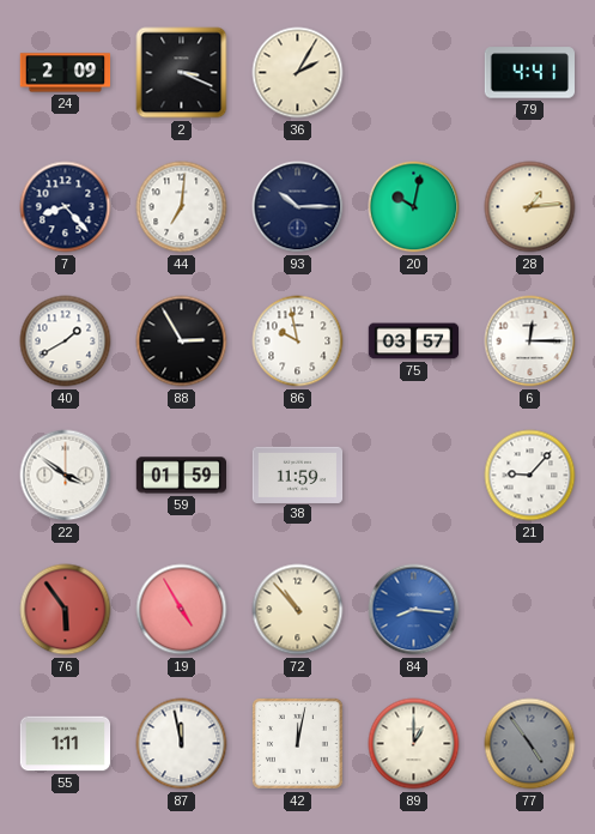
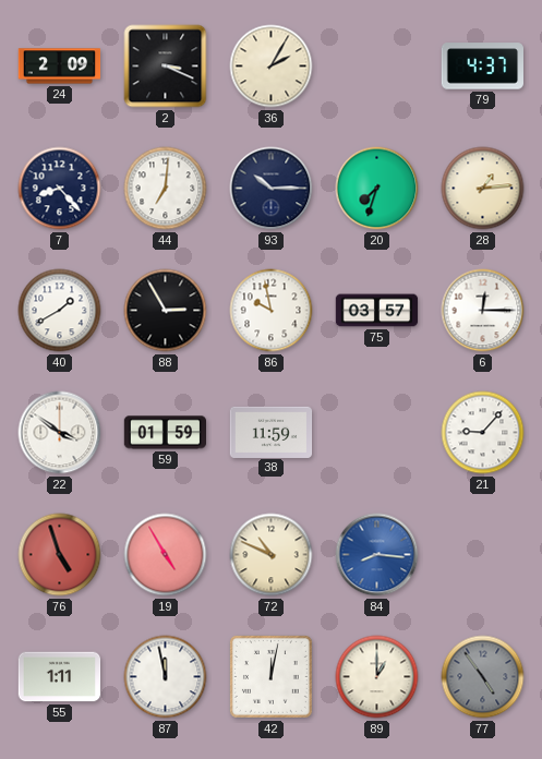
79: 4:41 -> 4:37
20: 10:02 -> 7:33
76: 5:54 -> 4:57
72: 10:53 -> 10:49
